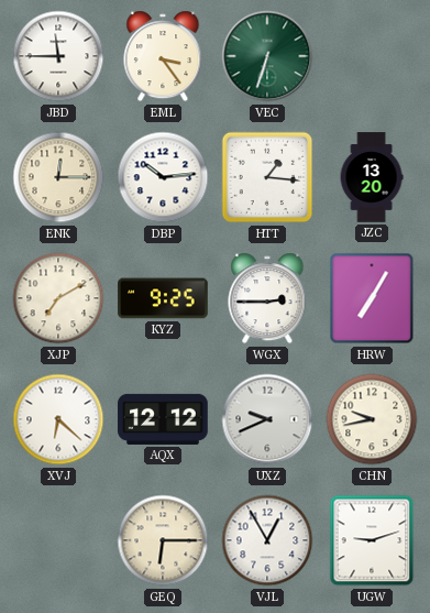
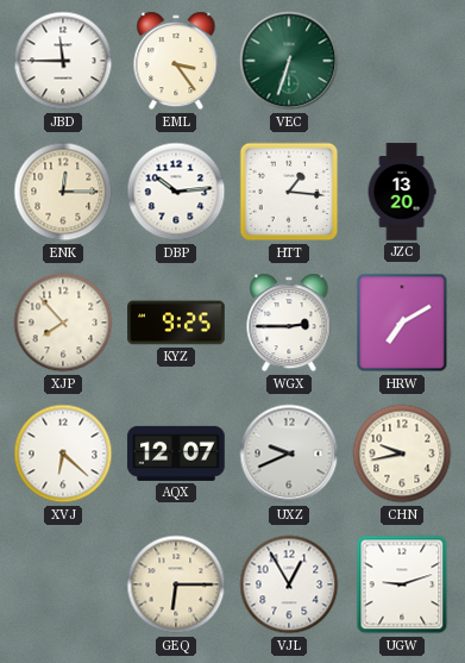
XJP: 7:10 -> 7:53
HRW: 7:05 -> 7:10
AQX: 12:12 -> 12:07
